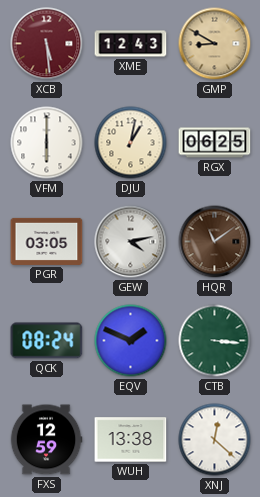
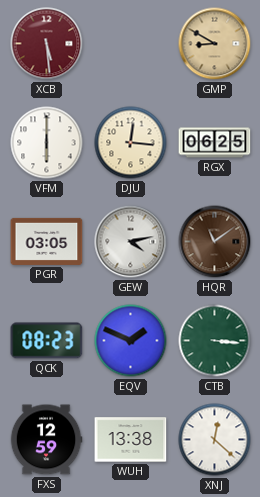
XME: 12:43 -> none
DJU: 1:02 -> 12:16
QCK: 08:24 -> 08:23
